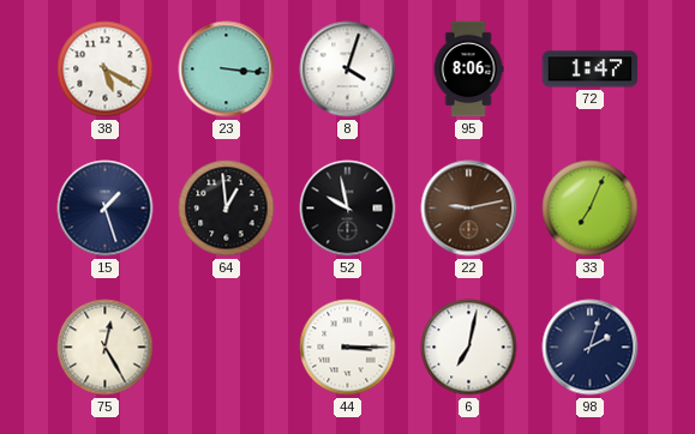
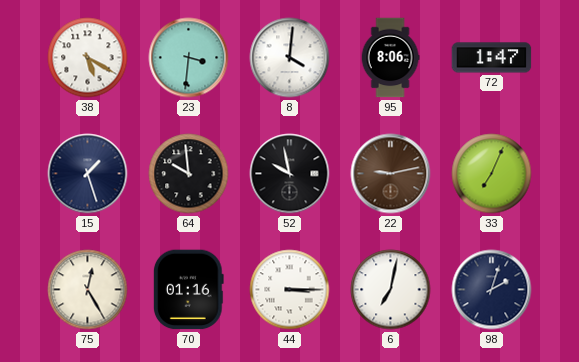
23: 3:16 -> 3:31
8: 4:03 -> 4:01
64: 12:59 -> 9:59
70: none -> 01:16
